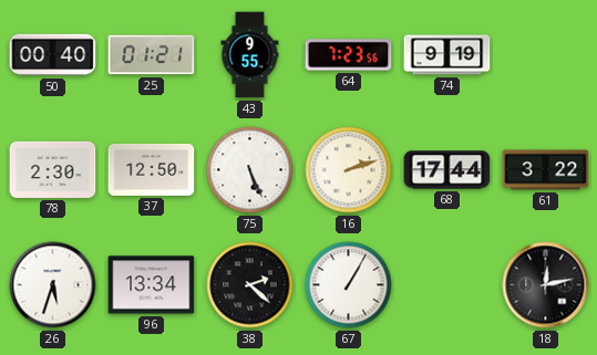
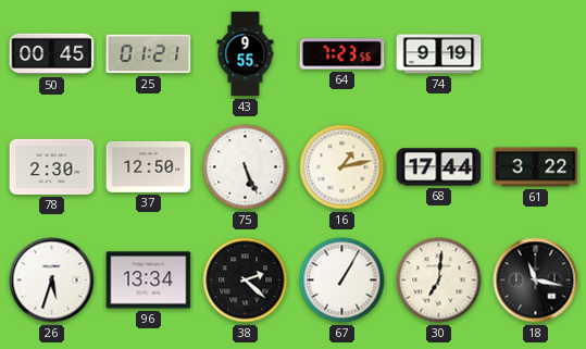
50: 00:40 -> 00:45
16: 2:12 -> 1:13
30: none -> 7:01
18: 12:13 -> 11:17
